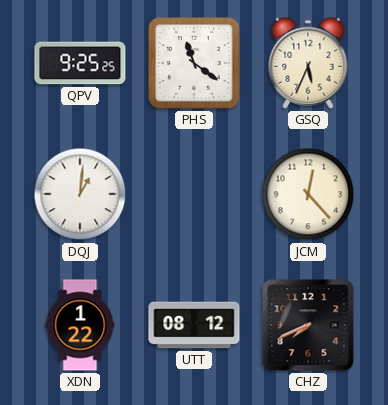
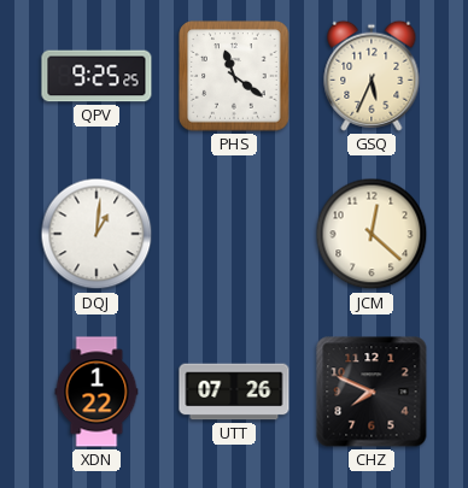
JCM: 12:23 -> 12:22
UTT: 08:12 -> 07:26
CHZ: 7:41 -> 7:49
